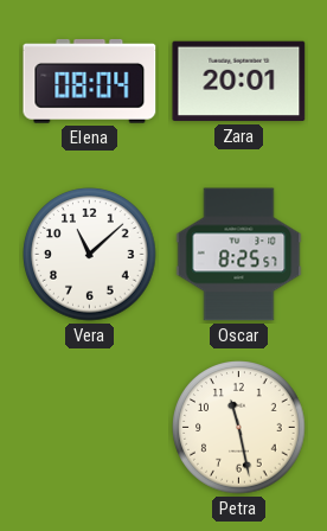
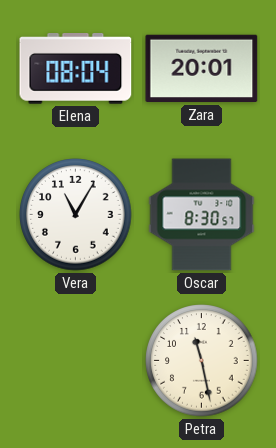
Vera: 11:08 -> 11:05
Oscar: 8:25 -> 8:30
